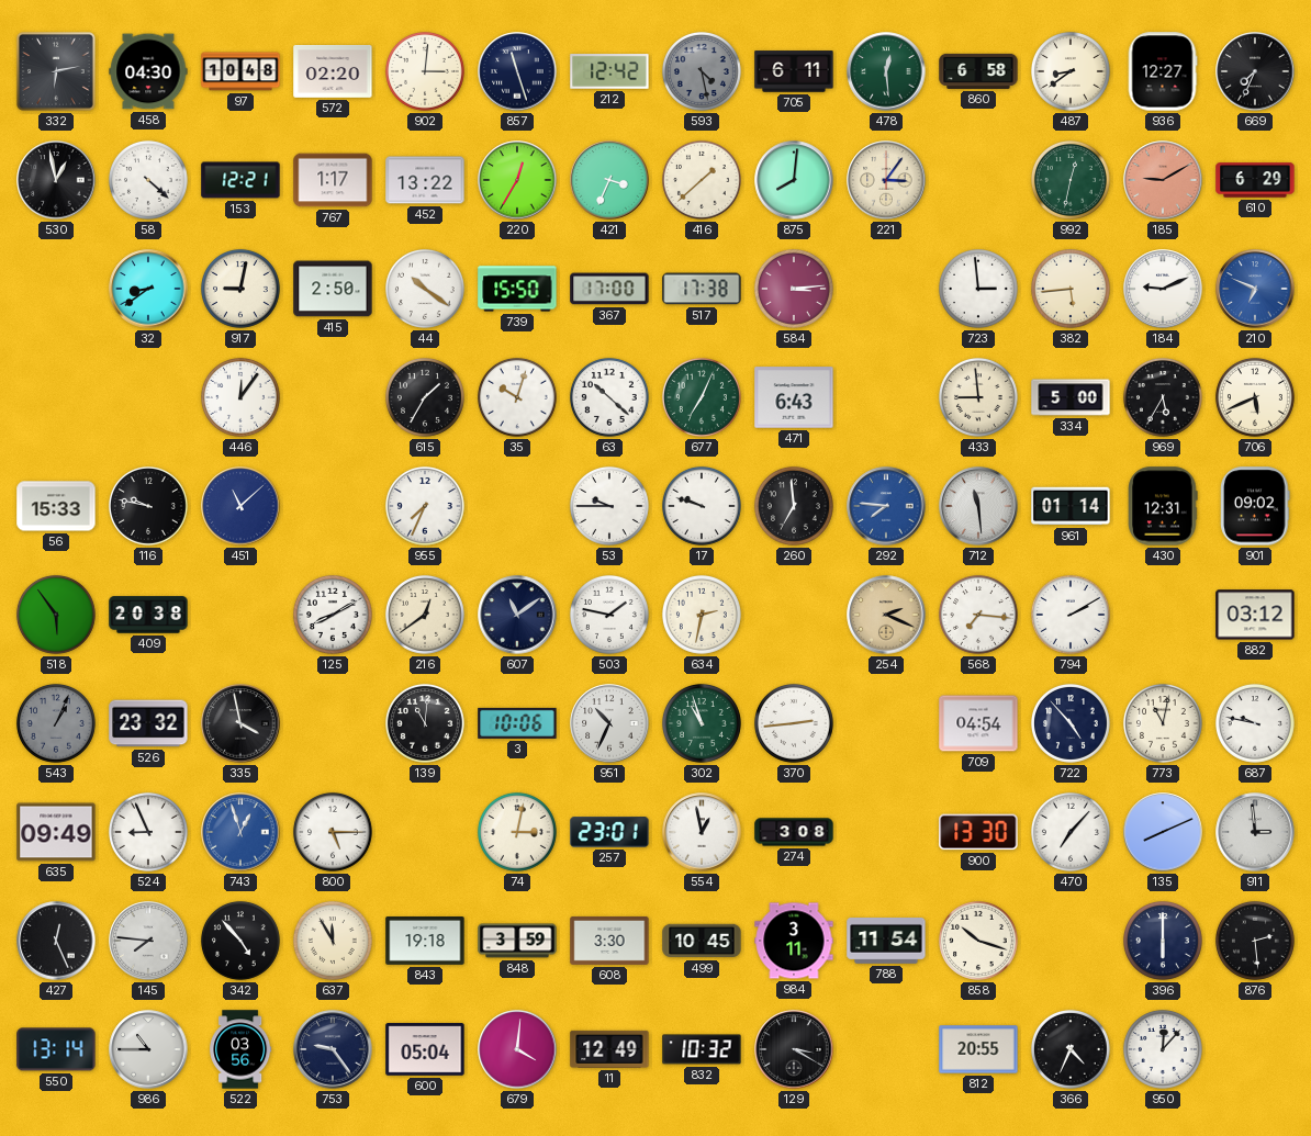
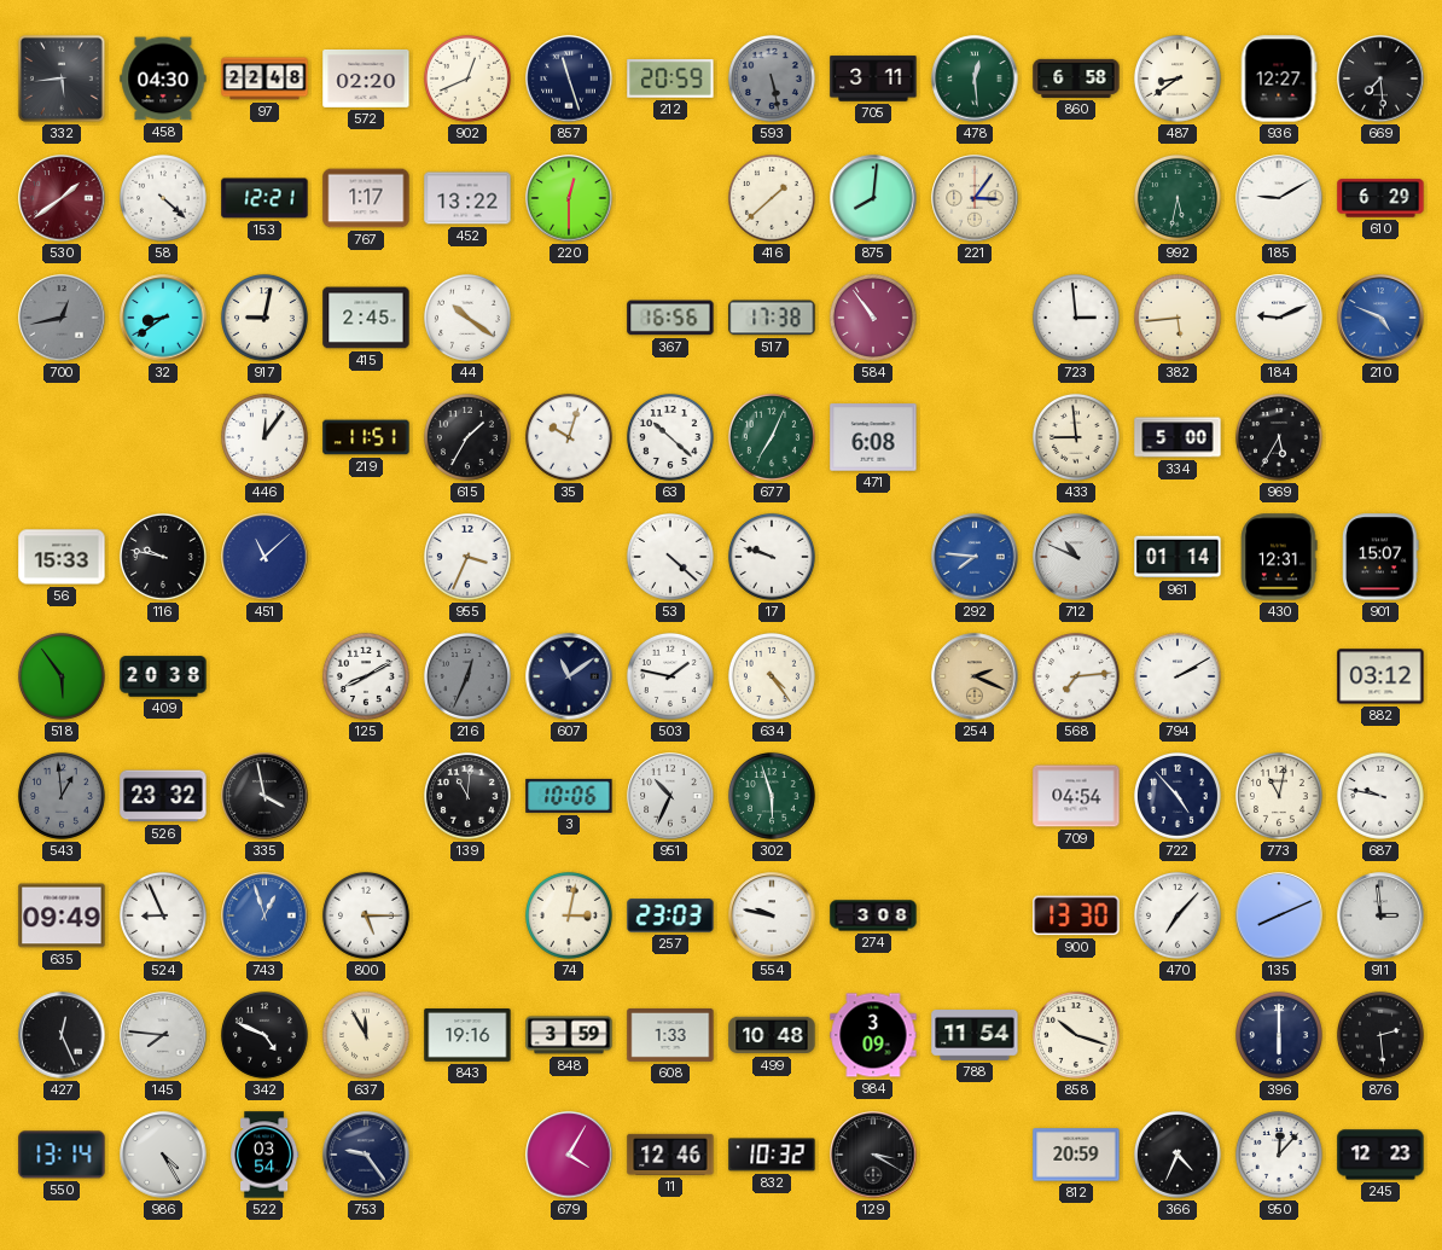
332: 6:13 -> 5:44
97: 10:48 -> 22:48
902: 3:01 -> 12:41
212: 12:42 -> 20:59
593: 4:28 -> 5:28
705: 6:11 -> 3:11
669: 7:34 -> 7:29
530: 12:58 -> 1:39
530 dial: black -> burgundy
220: 12:35 -> 12:30
421: 3:34 -> none
992: 12:32 -> 5:32
185 dial: salmon -> white
700: none -> 12:43
415: 2:50 -> 2:45
739: 15:50 -> none
367: 17:00 -> 16:56
584: 3:14 -> 10:54
210: 6:49 -> 4:49
219: none -> 11:51
471: 6:43 -> 6:08
706: 5:41 -> none
955: 7:34 -> 3:34
53: 9:45 -> 4:22
260: 6:59 -> none
712: 11:29 -> 10:49
901: 09:02 -> 15:07
216: 12:39 -> 12:34
216 dial: cream -> grey
634: 2:32 -> 4:24
568: 7:16 -> 7:14
543: 1:04 -> 12:59
302: 10:57 -> 5:57
370: 2:44 -> none
257: 23:01 -> 23:03
554: 12:58 -> 9:47
342: 4:53 -> 4:49
843: 19:18 -> 19:16
608: 3:30 -> 1:33
499: 10:45 -> 10:48
984: 3:11 -> 3:09
986: 10:45 -> 4:25
522: 03:56 -> 03:54
600: 05:04 -> none
679: 4:01 -> 4:05
11: 12:49 -> 12:46
812: 20:55 -> 20:59
245: none -> 12:23
